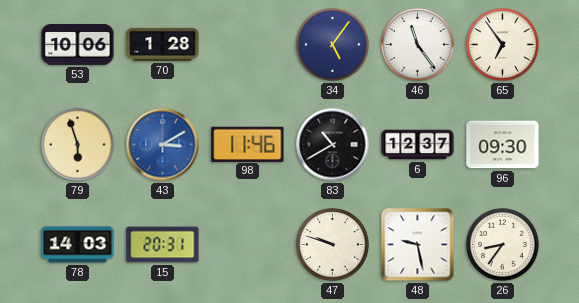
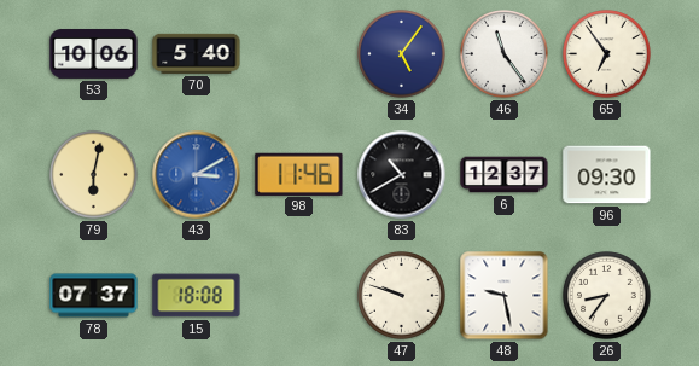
70: 1:28 -> 5:40
79: 5:57 -> 6:02
78: 14:03 -> 07:37
15: 20:31 -> 18:08
